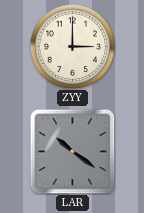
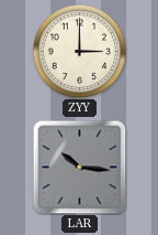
LAR: 10:21 -> 10:16
